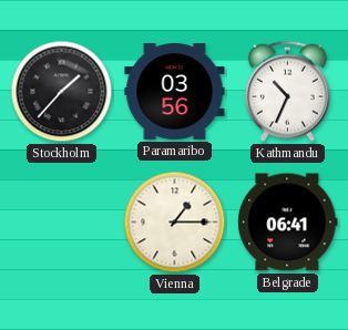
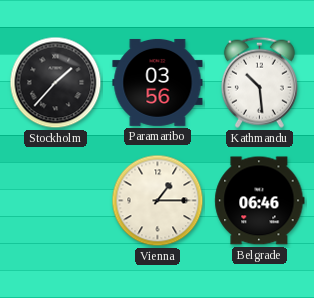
Kathmandu: 10:34 -> 10:29
Belgrade: 06:41 -> 06:46
